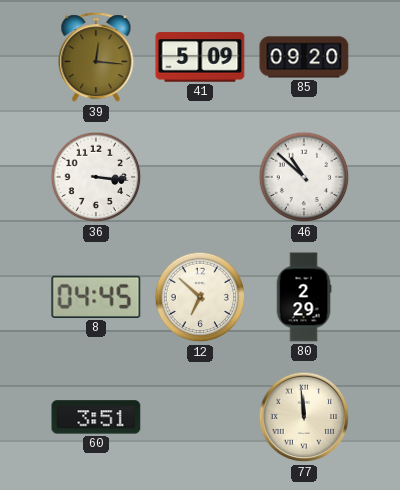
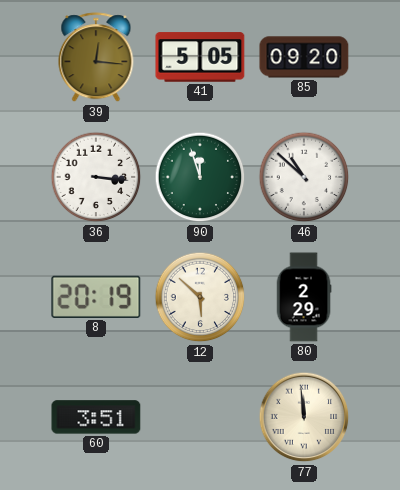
41: 5:09 -> 5:05
90: none -> 11:57
8: 04:45 -> 20:19
12: 6:52 -> 5:52
